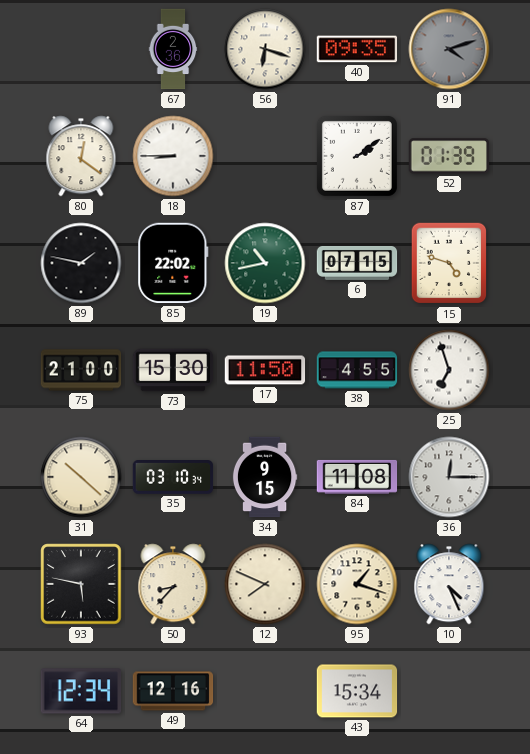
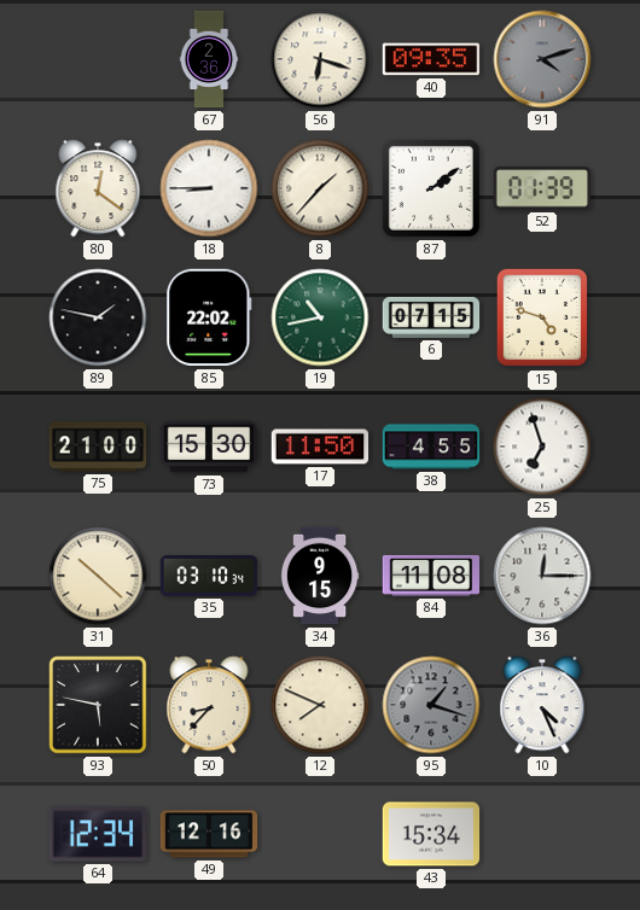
8: none -> 1:37
95 dial: cream -> grey
